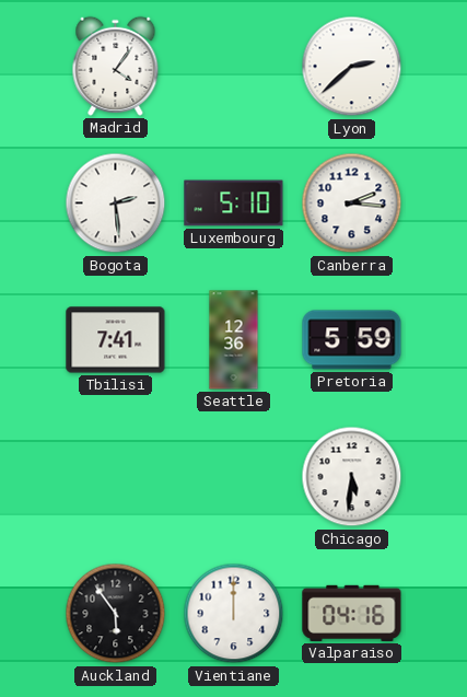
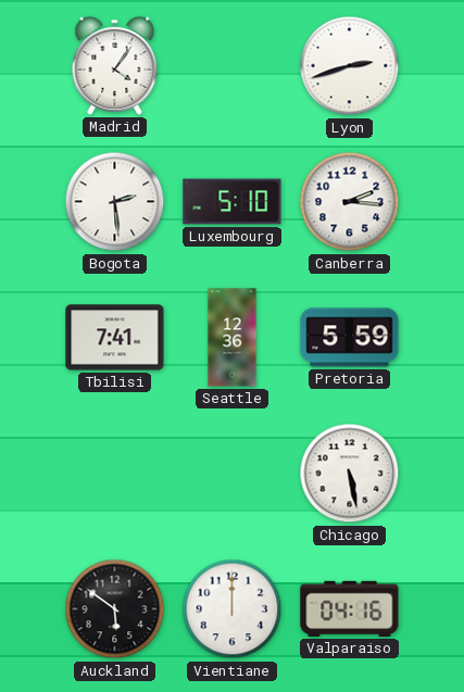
Lyon: 2:38 -> 2:42
Chicago: 5:31 -> 5:28
Auckland: 5:54 -> 5:51
